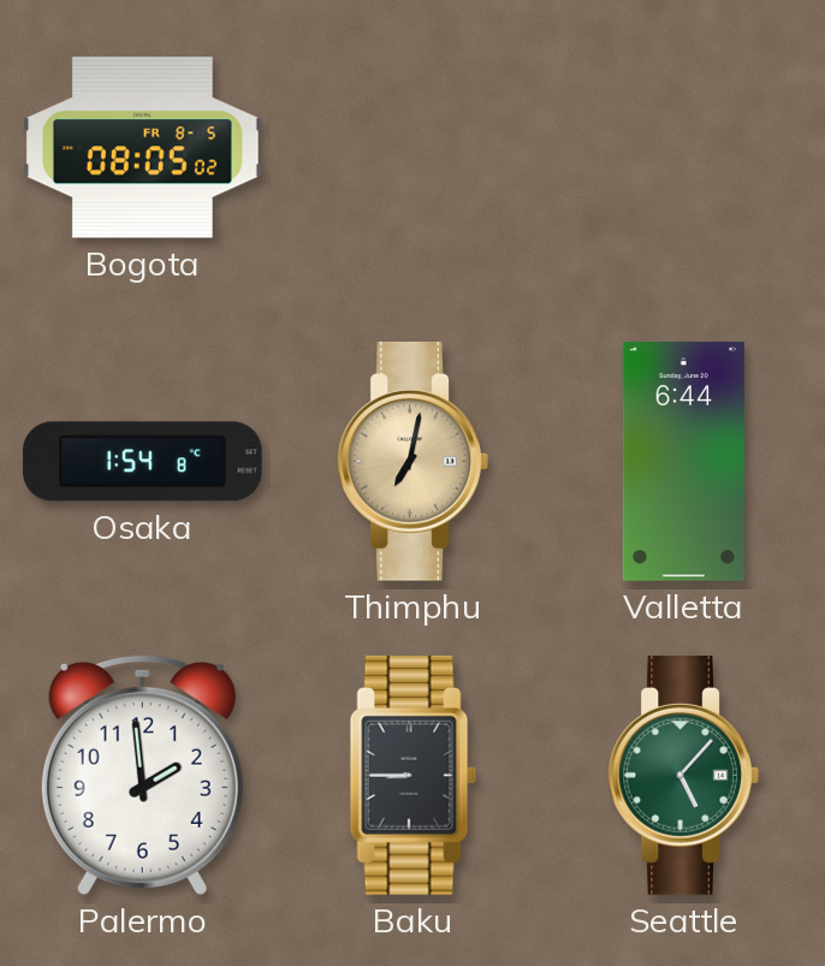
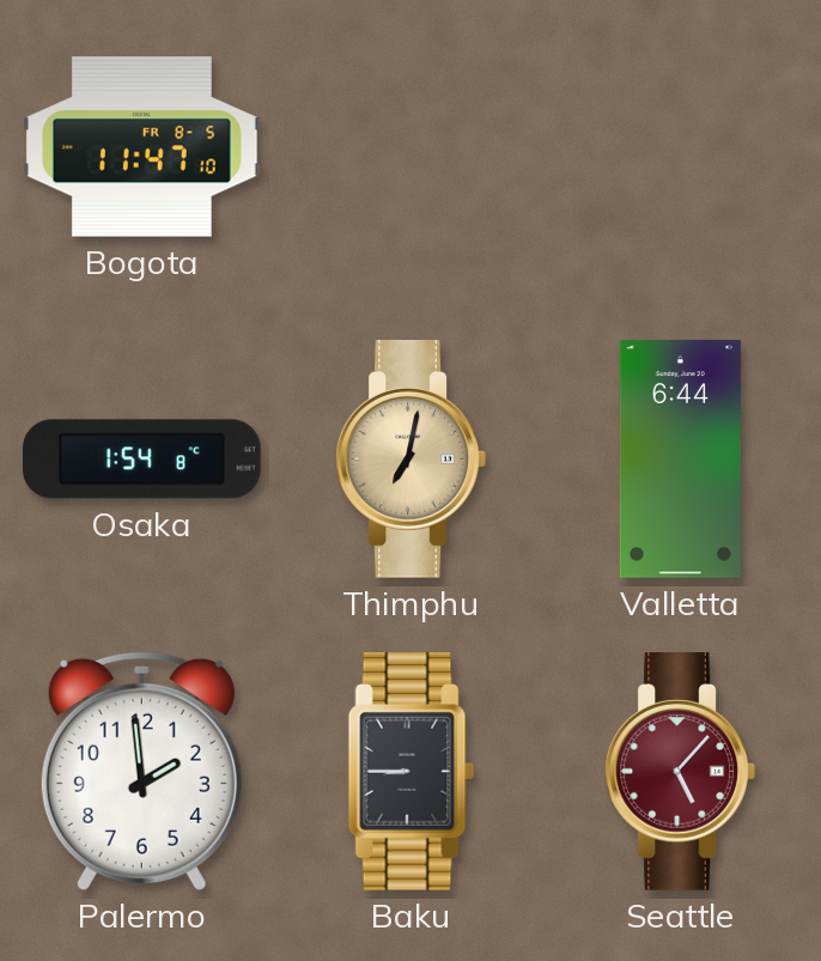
Bogota: 08:05 -> 11:47
Seattle dial: green -> burgundy
